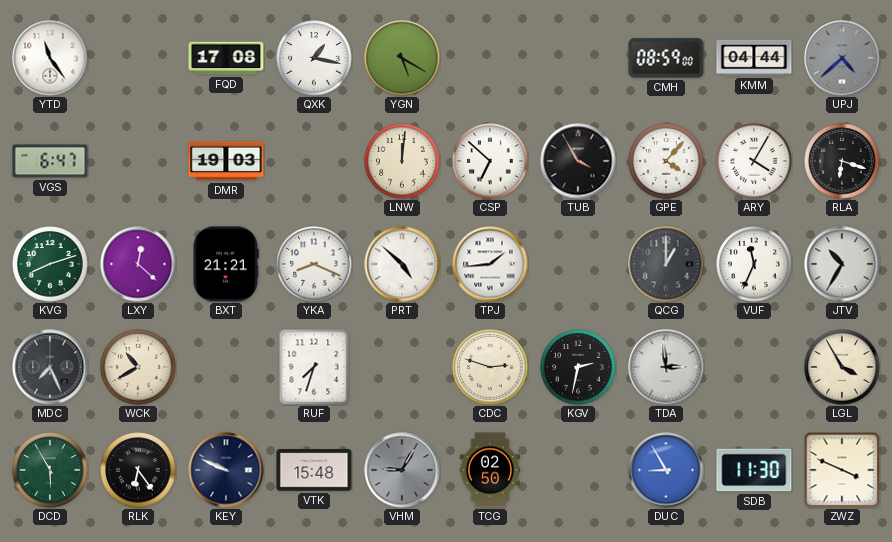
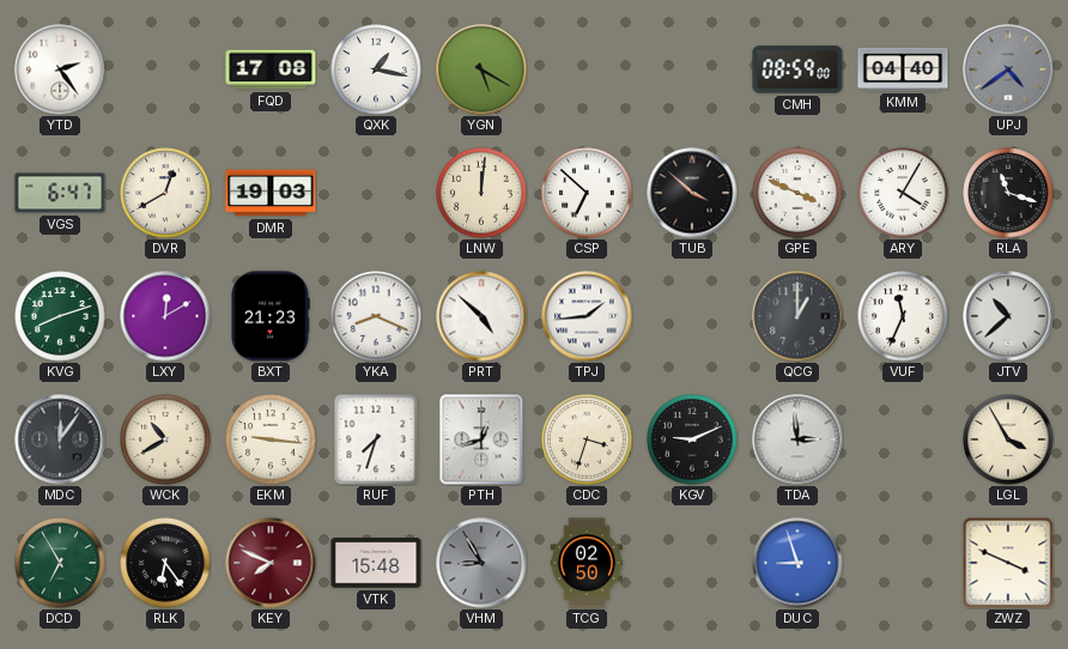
YTD: 11:24 -> 2:24
KMM: 04:44 -> 04:40
UPJ: 4:38 -> 4:39
DVR: none -> 12:40
TUB: 3:55 -> 3:52
GPE: 4:07 -> 3:49
RLA: 6:18 -> 11:18
LXY: 12:22 -> 12:10
BXT: 21:21 -> 21:23
JTV: 10:35 -> 10:38
MDC: 7:26 -> 12:06
EKM: none -> 9:16
PTH: none -> 12:42
CDC: 2:48 -> 3:33
KGV: 2:32 -> 9:11
DCD: 5:55 -> 6:55
KEY: 9:49 -> 7:49
KEY dial: navy -> burgundy
VHM: 9:05 -> 8:55
DUC: 8:55 -> 8:57
SDB: 11:30 -> none
